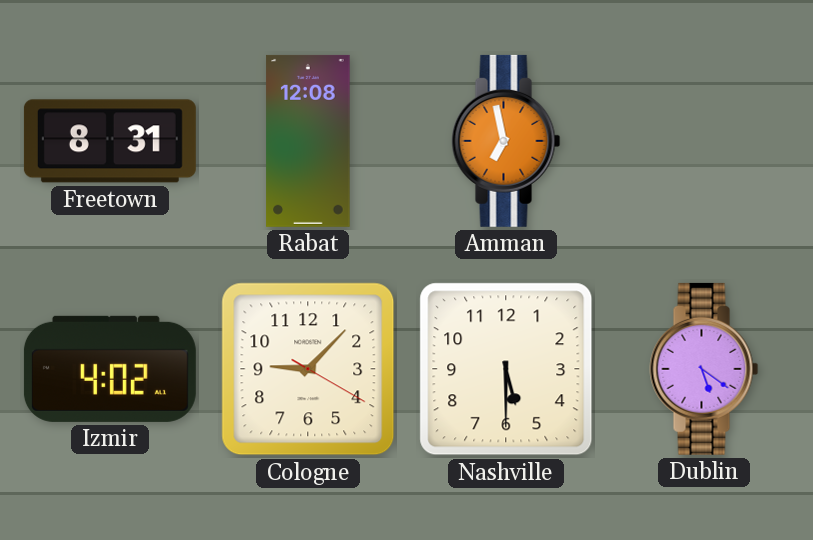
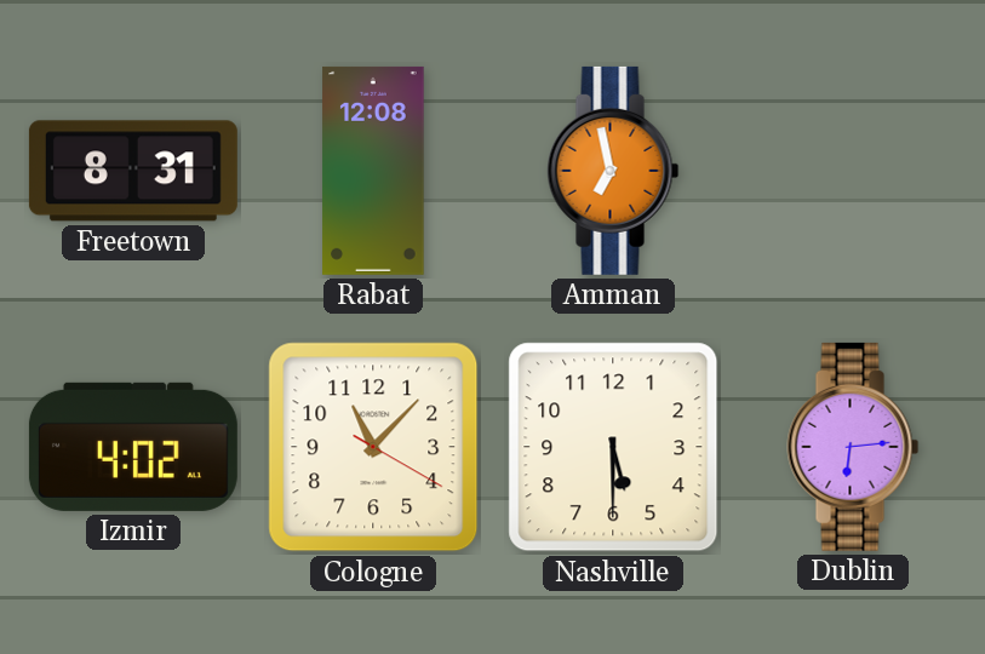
Cologne: 9:07 -> 11:07
Dublin: 5:21 -> 6:14
